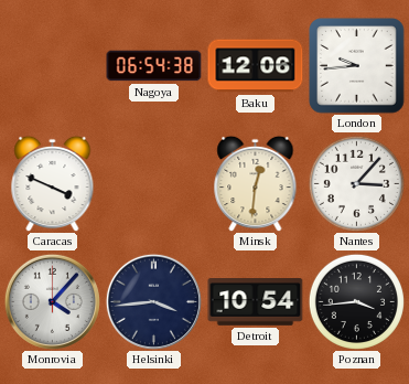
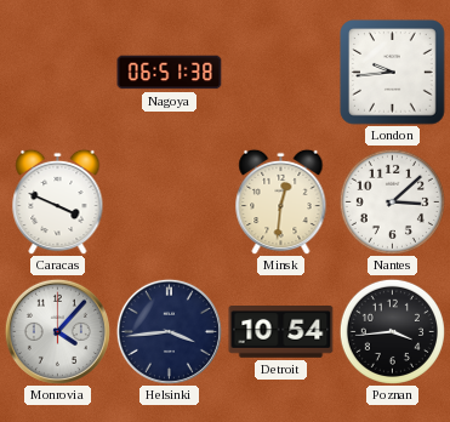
Nagoya: 06:54 -> 06:51
Baku: 12:06 -> none
Nantes: 3:07 -> 3:08
